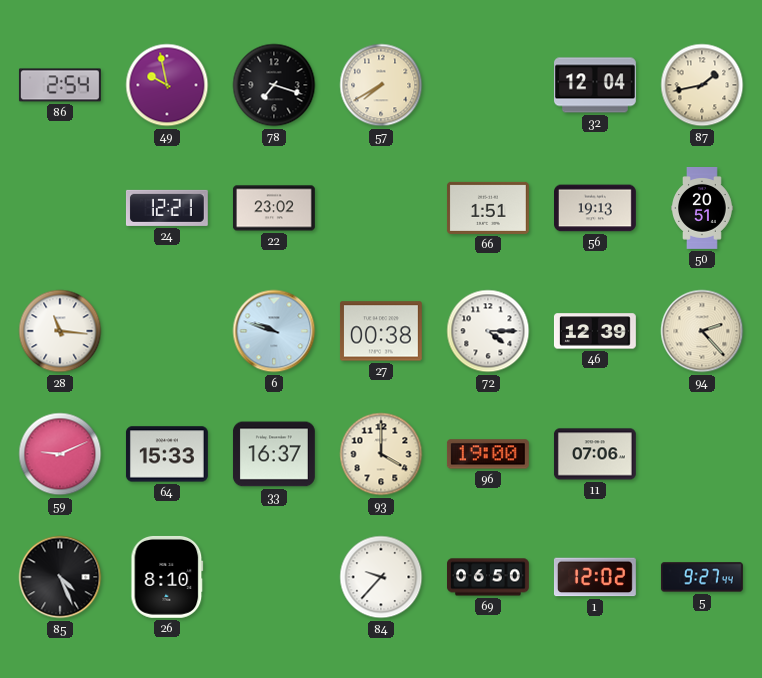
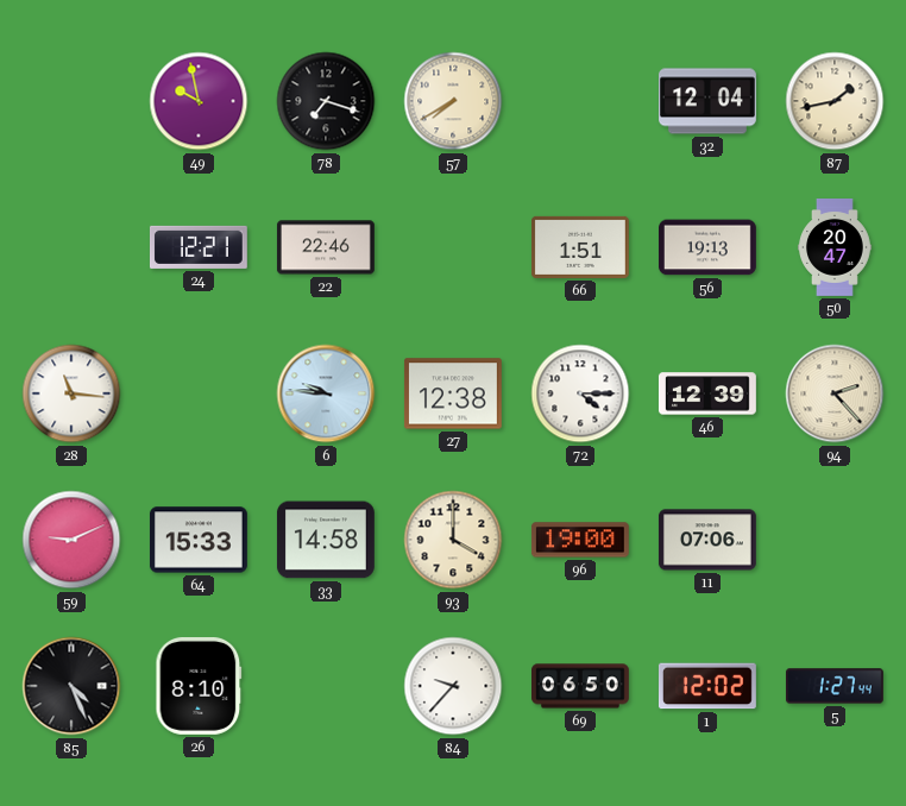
86: 2:54 -> none
22: 23:02 -> 22:46
50: 20:51 -> 20:47
6: 9:48 -> 9:46
27: 00:38 -> 12:38
33: 16:37 -> 14:58
5: 9:27 -> 1:27
